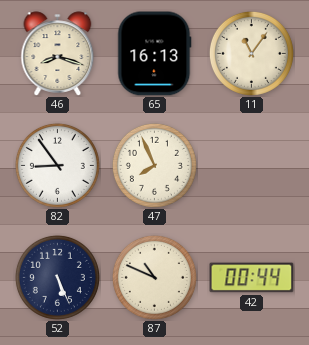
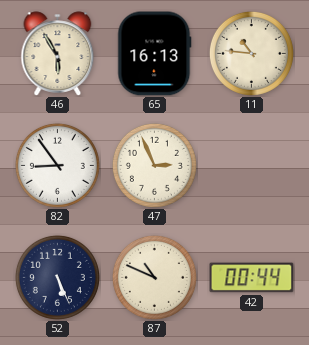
46: 8:18 -> 5:55
11: 11:06 -> 10:46
47: 7:56 -> 2:56
